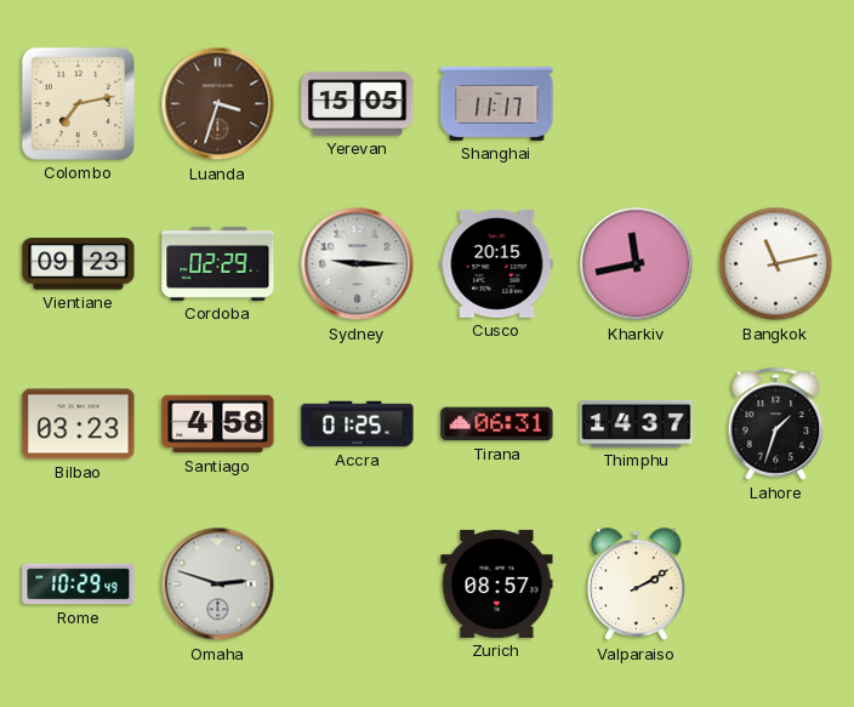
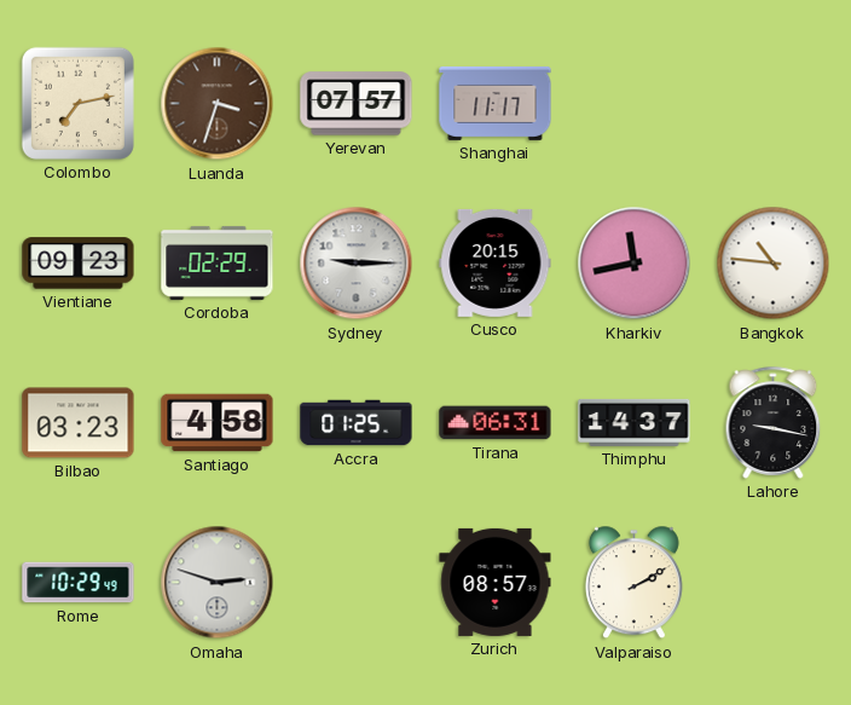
Yerevan: 15:05 -> 07:57
Bangkok: 11:13 -> 10:46
Lahore: 1:33 -> 9:17
